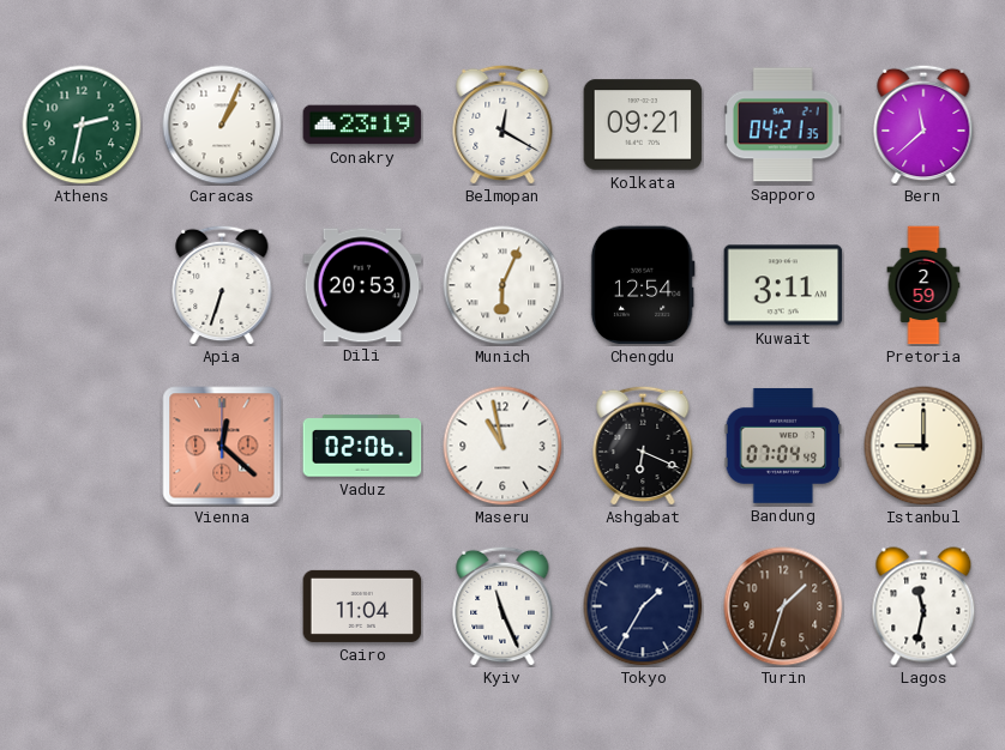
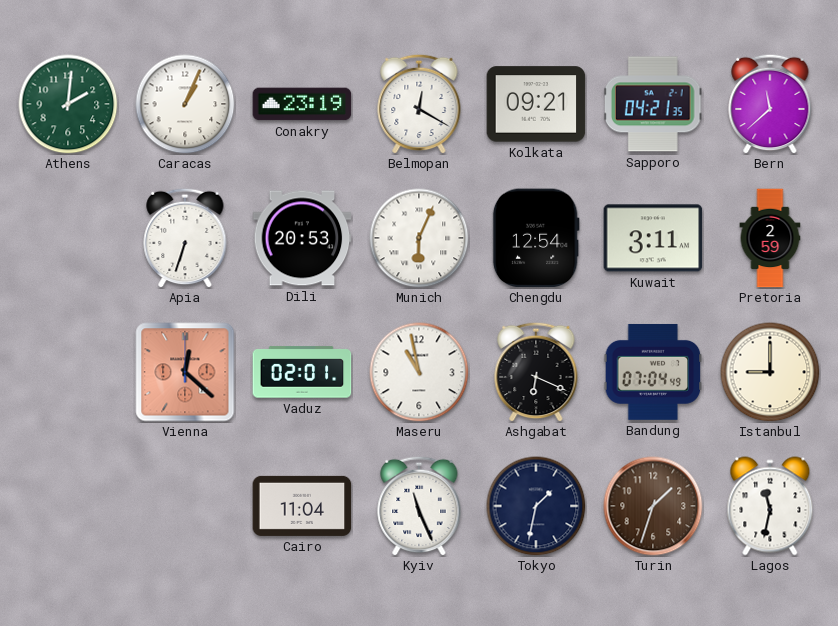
Athens: 2:32 -> 2:01
Vaduz: 02:06 -> 02:01
Tokyo: 1:35 -> 1:32
